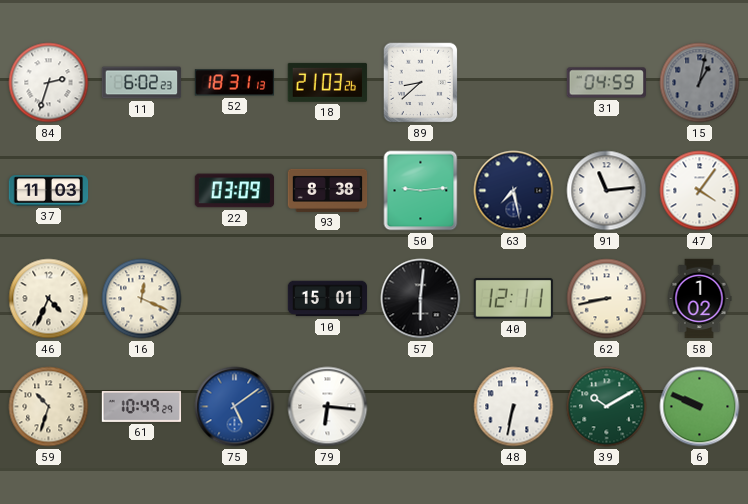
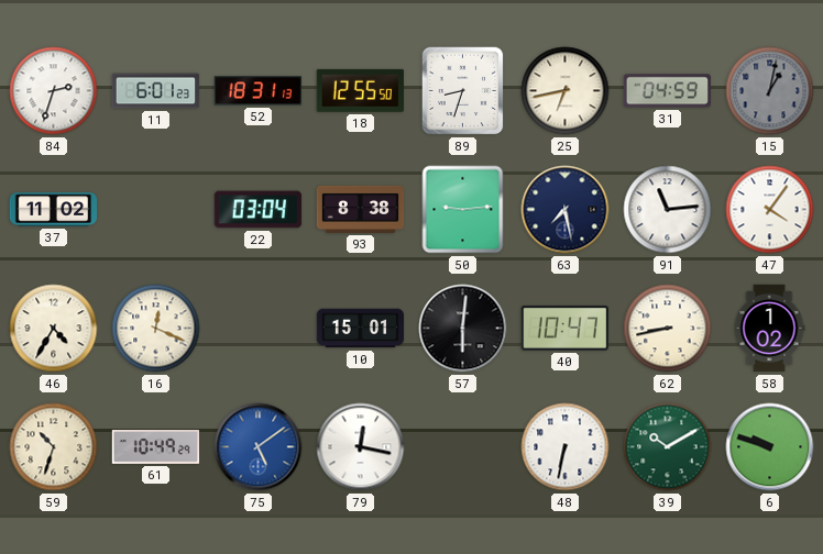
11: 6:02 -> 6:01
18: 21:03 -> 12:55
89: 8:38 -> 8:33
25: none -> 6:43
37: 11:03 -> 11:02
22: 03:09 -> 03:04
46: 4:34 -> 4:35
40: 12:11 -> 10:47
79: 6:16 -> 12:17
6: 9:49 -> 9:48
